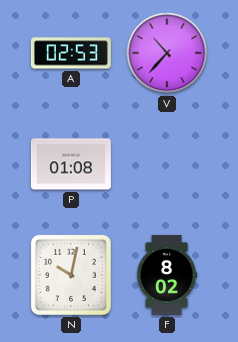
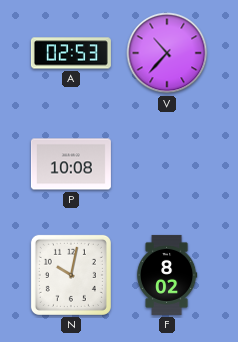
P: 01:08 -> 10:08
